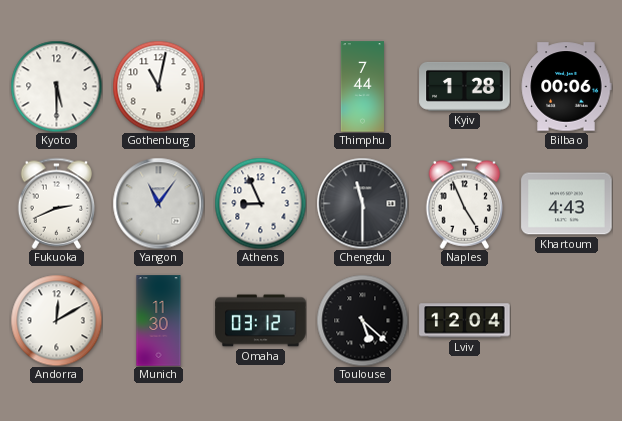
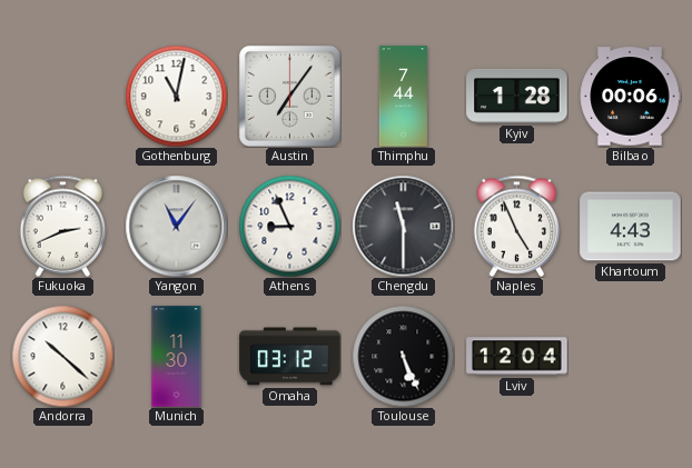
Kyoto: 5:30 -> none
Austin: none -> 7:06
Andorra: 12:10 -> 10:22
Toulouse: 5:22 -> 5:26
